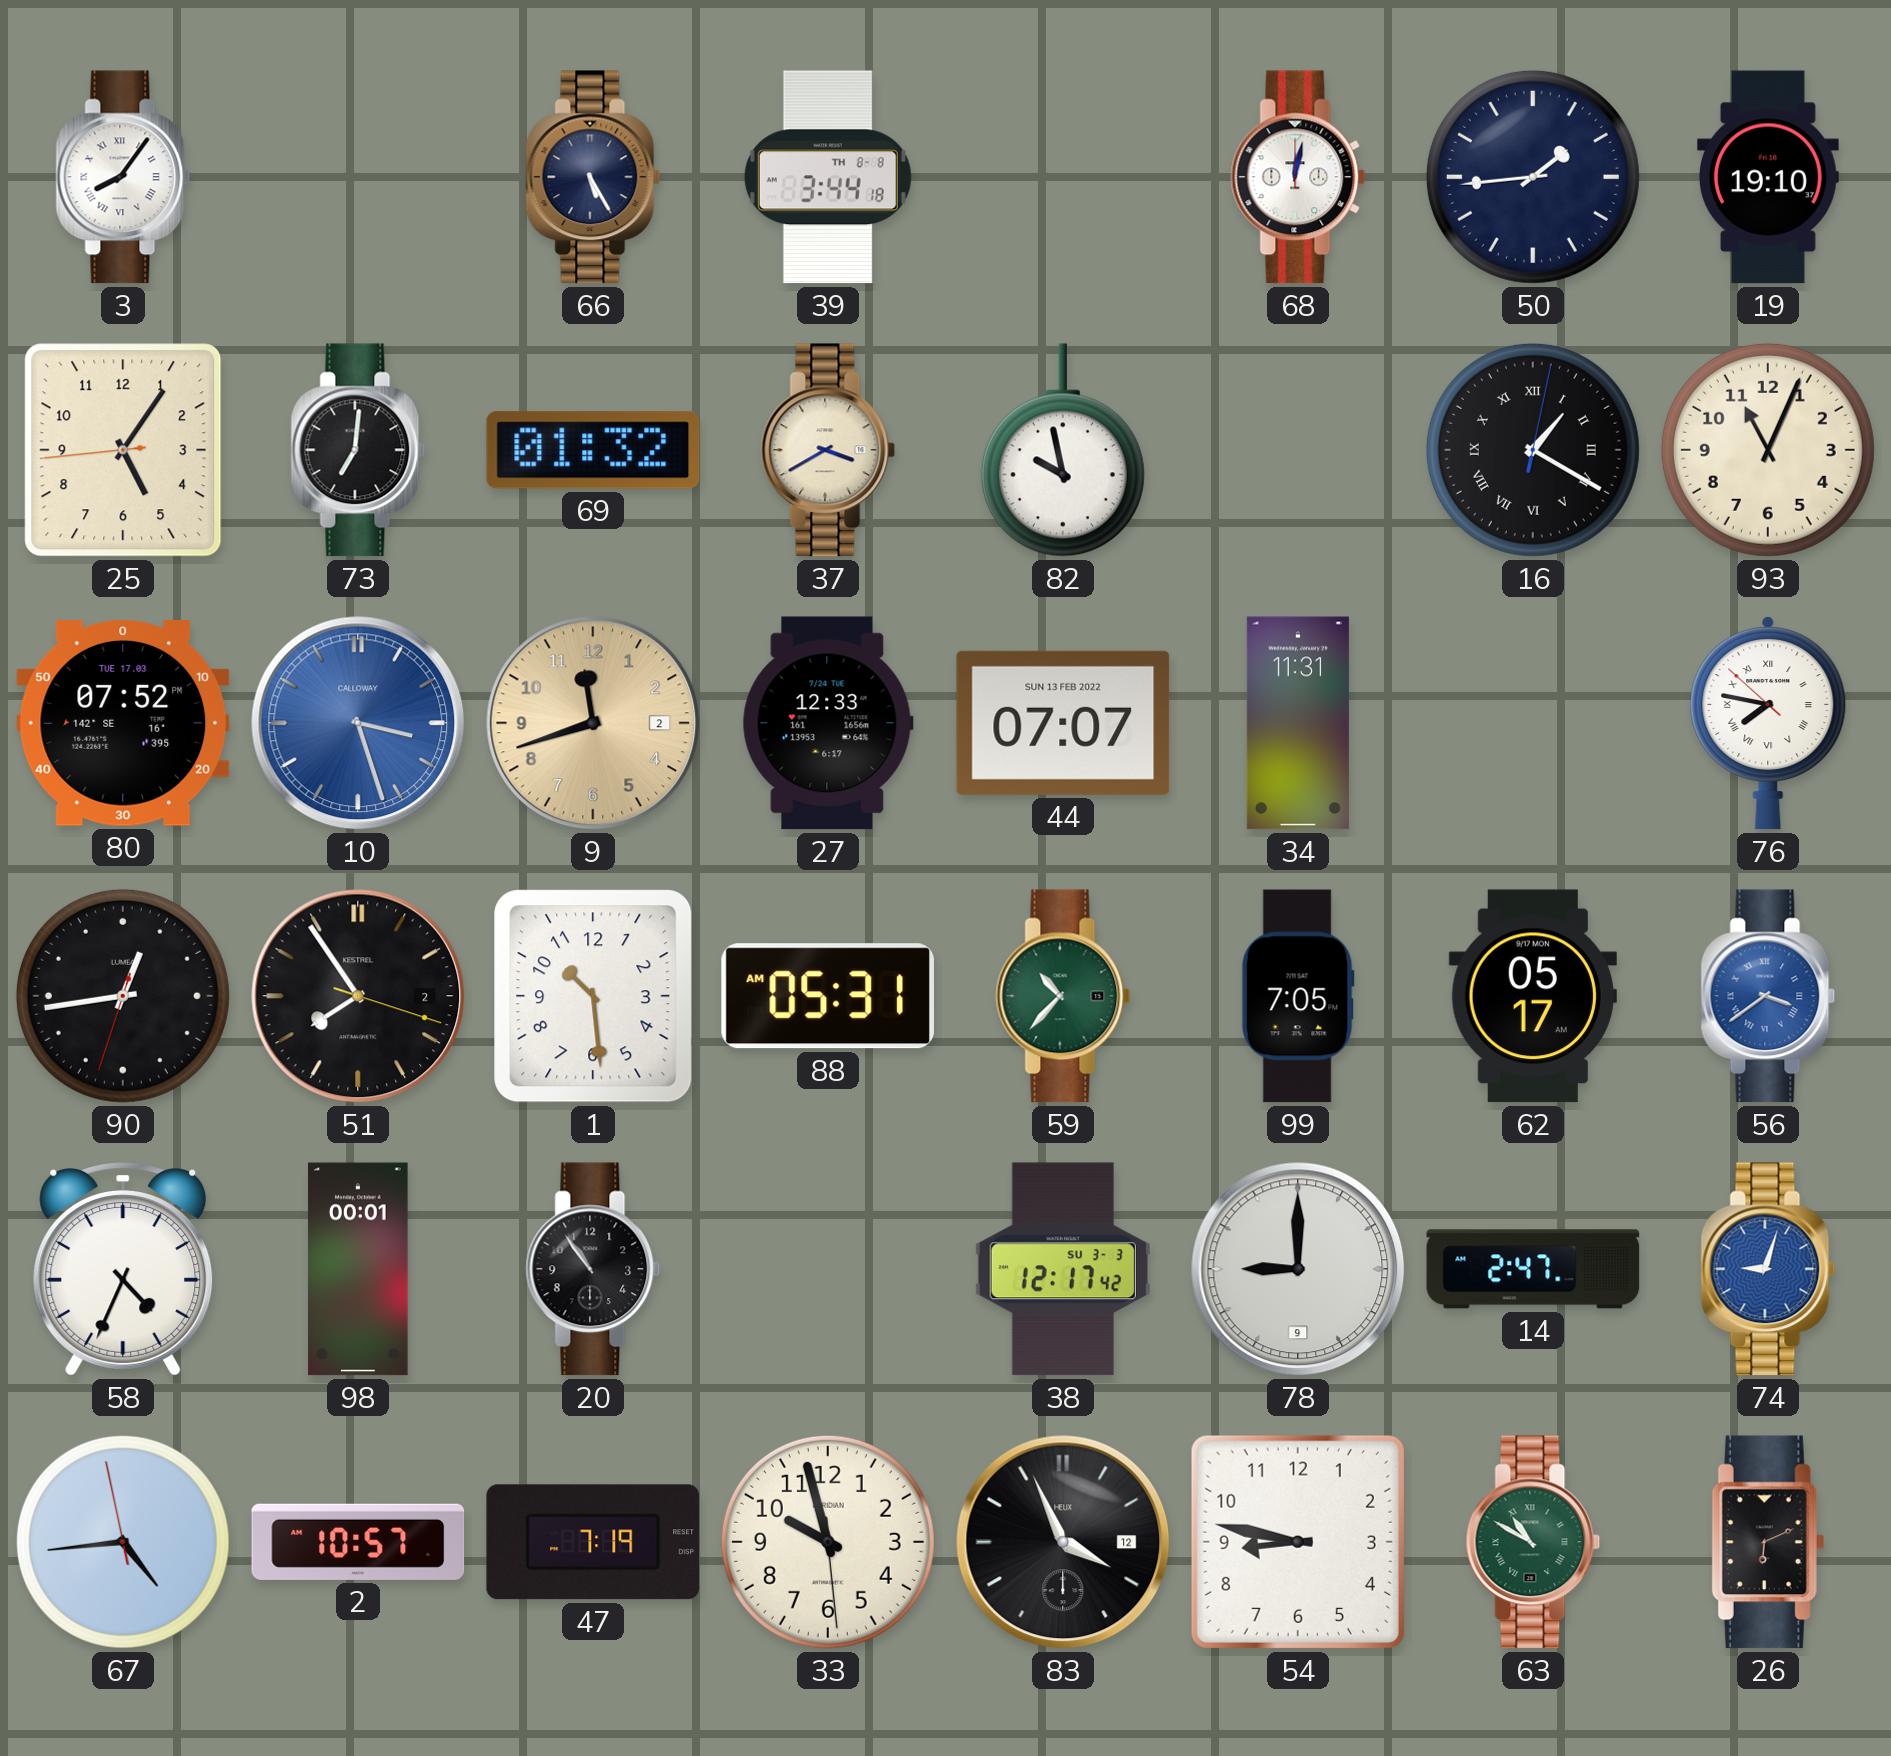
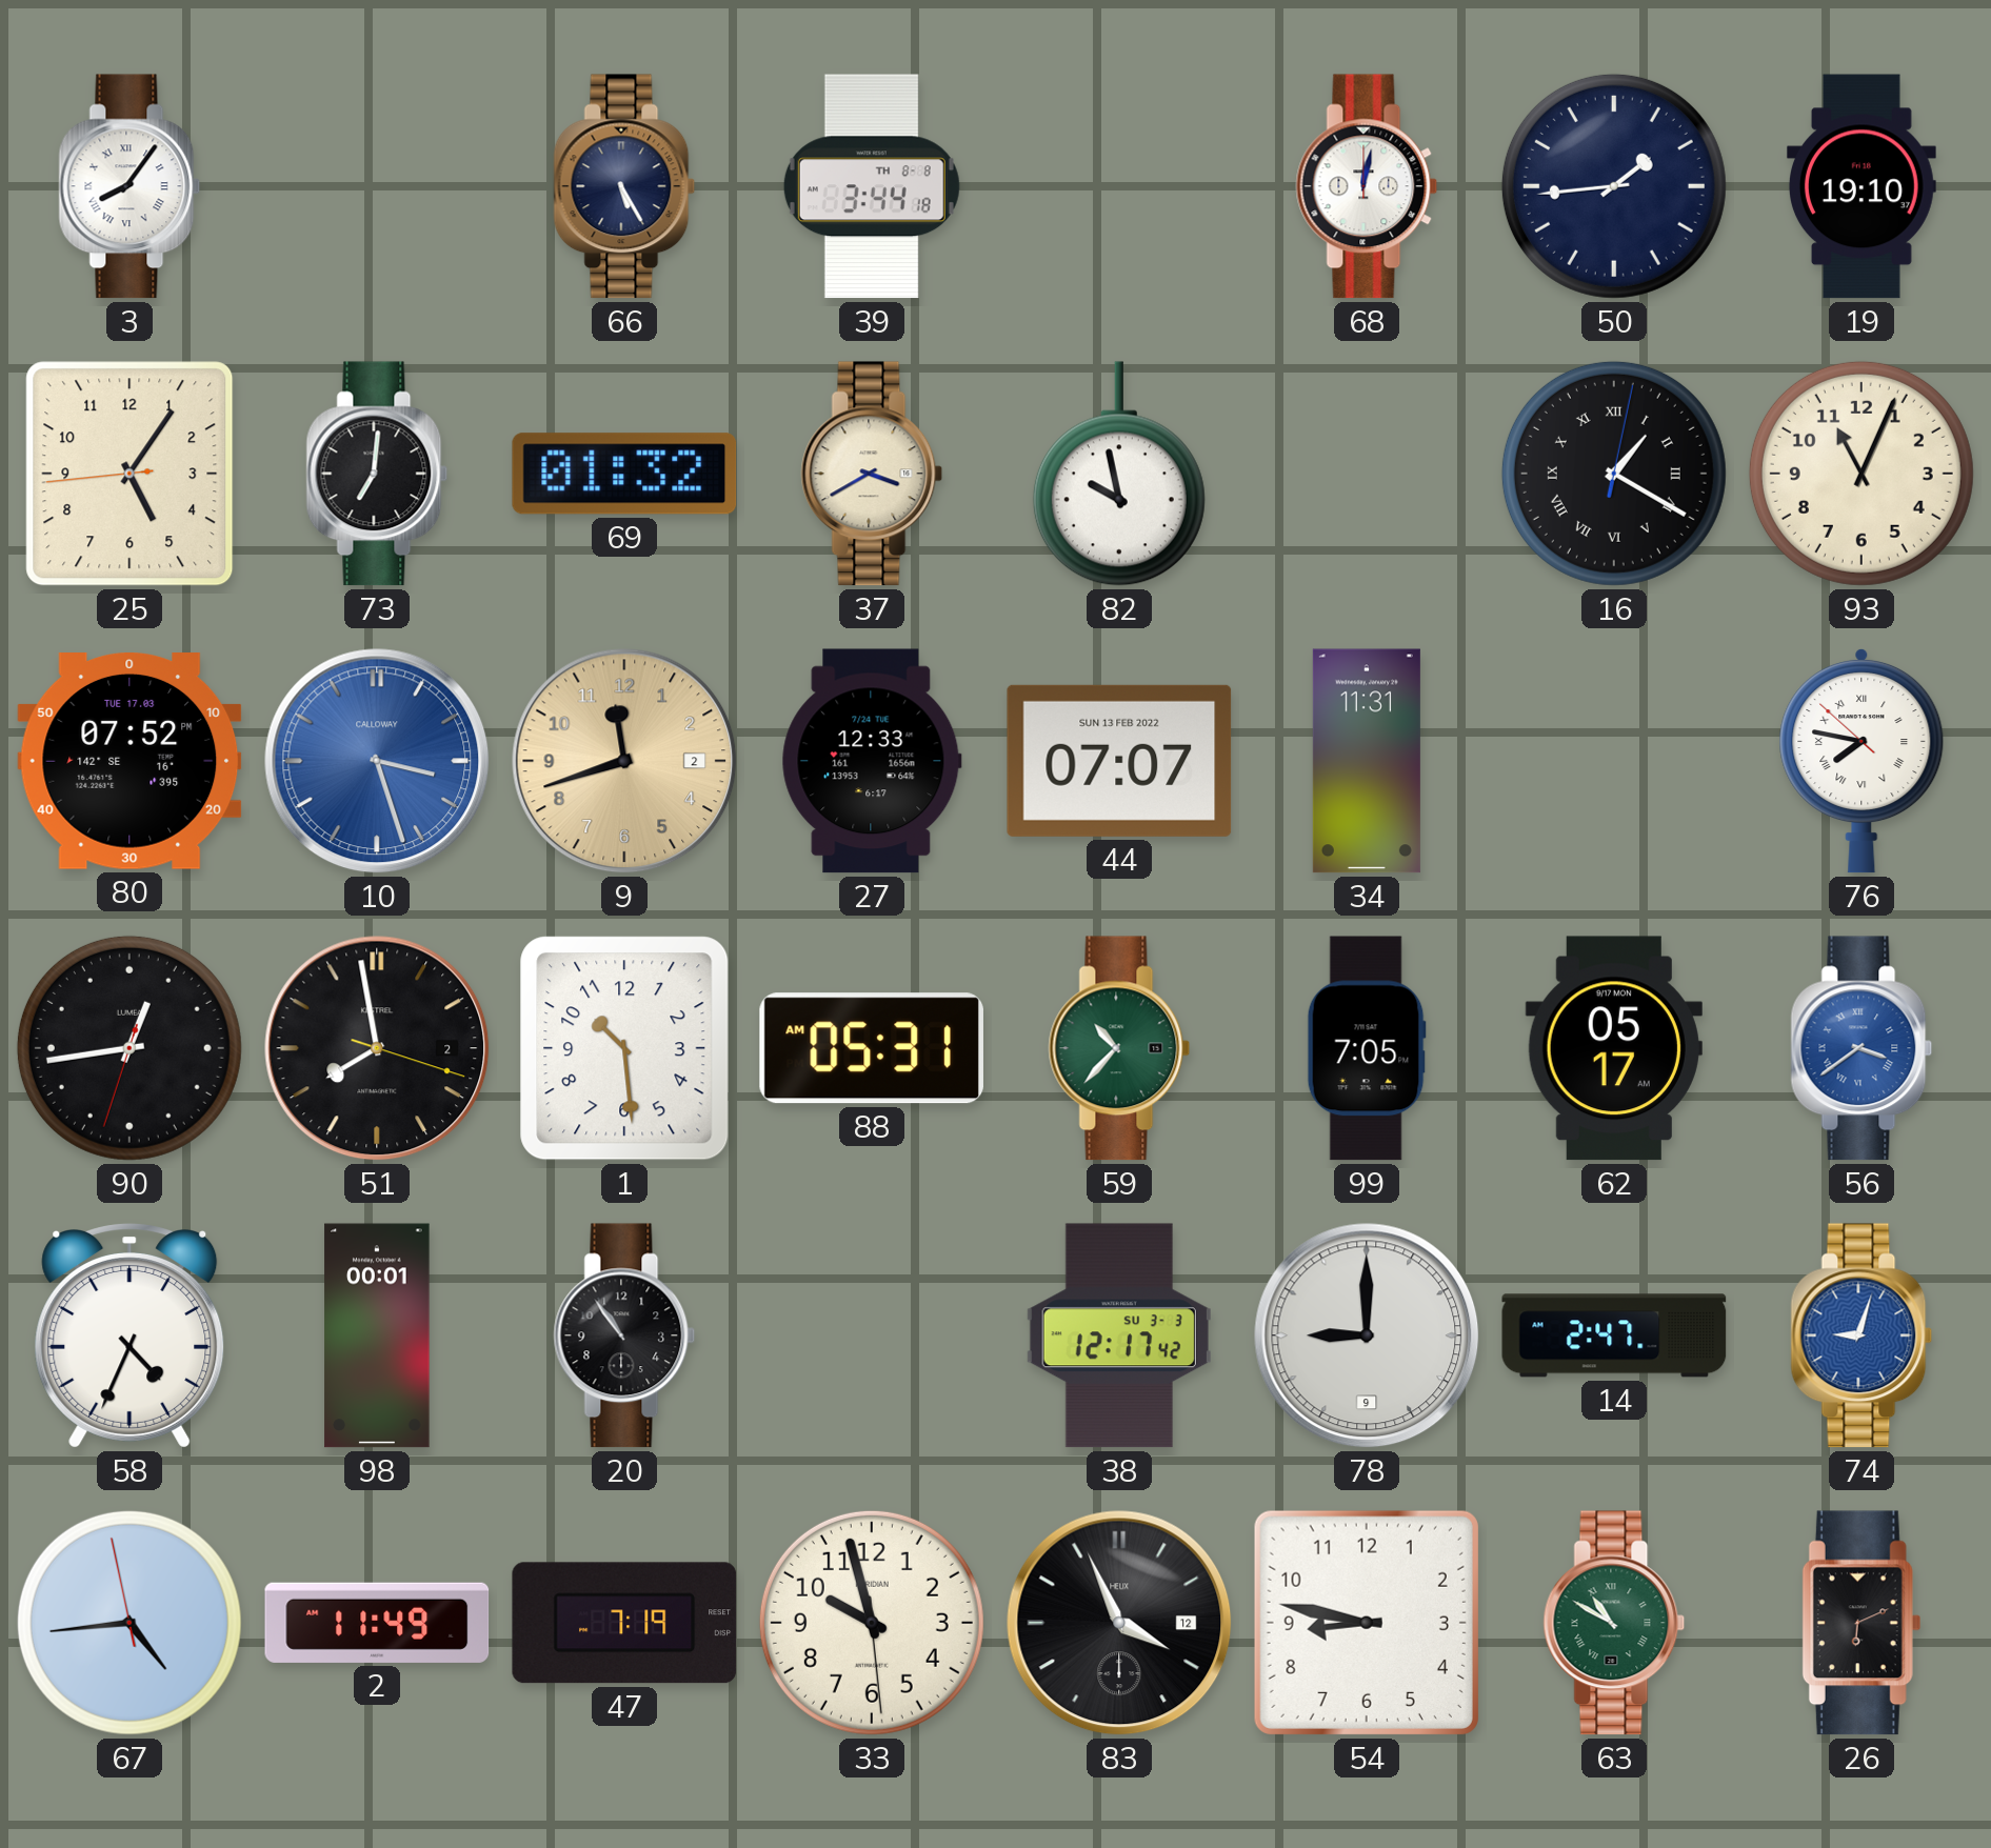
51: 7:54 -> 7:58
2: 10:57 -> 11:49
